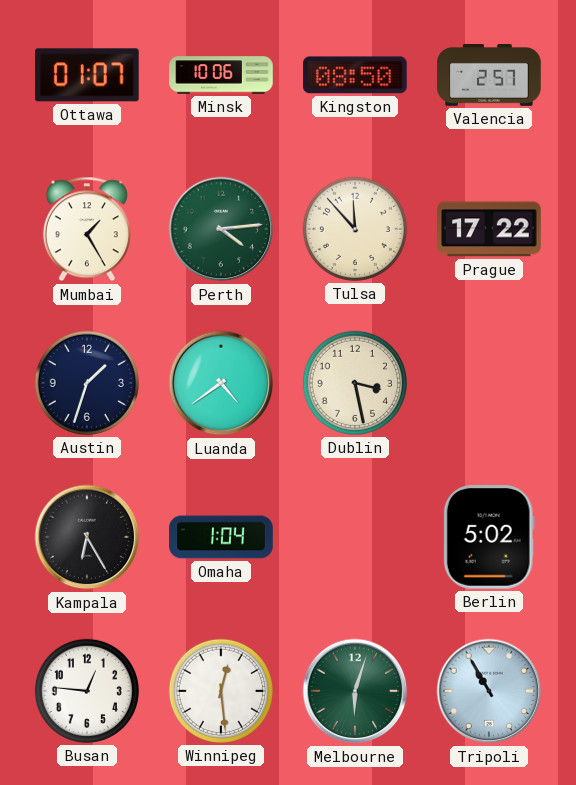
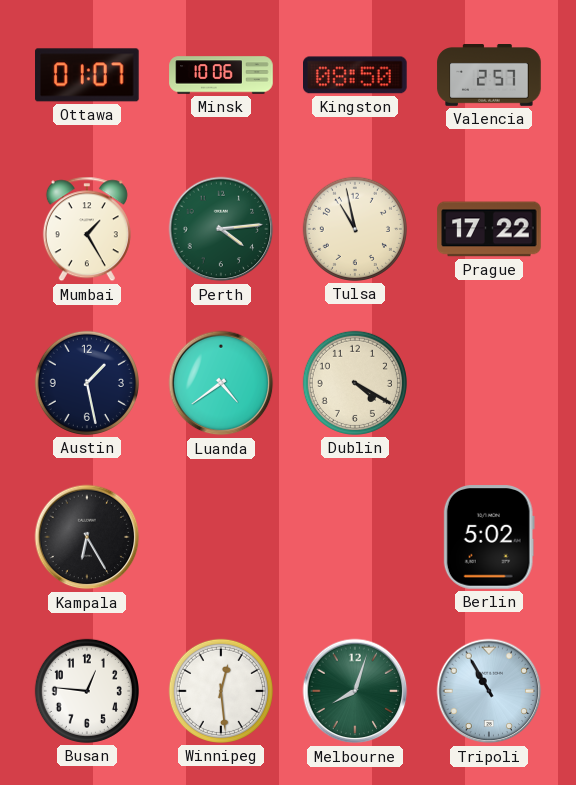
Tulsa: 11:53 -> 10:58
Austin: 1:33 -> 1:28
Dublin: 3:28 -> 4:20
Omaha: 1:04 -> none
Melbourne: 6:03 -> 8:03
